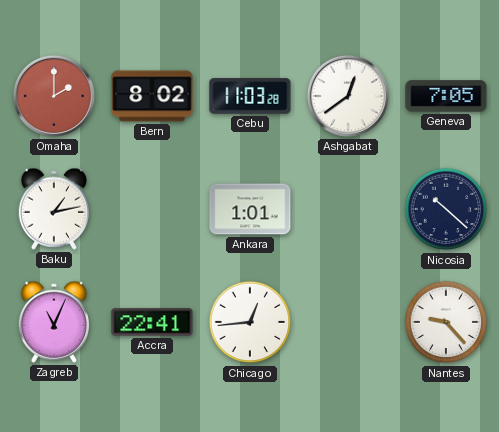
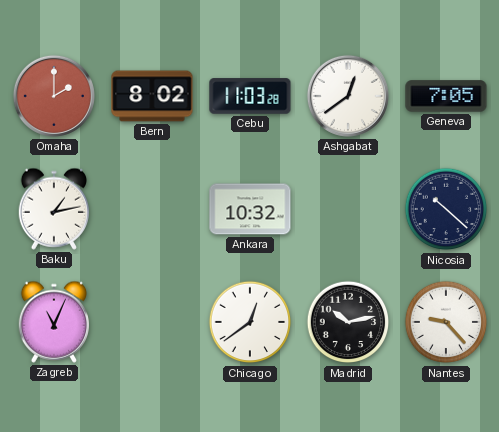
Ankara: 1:01 -> 10:32
Accra: 22:41 -> none
Chicago: 12:44 -> 12:39
Madrid: none -> 10:13
